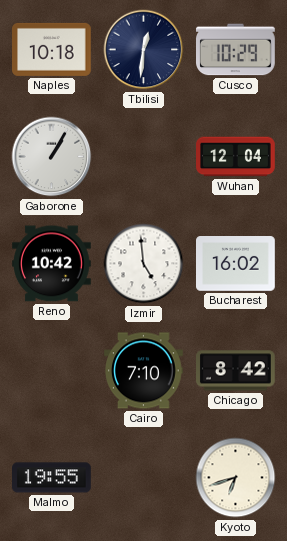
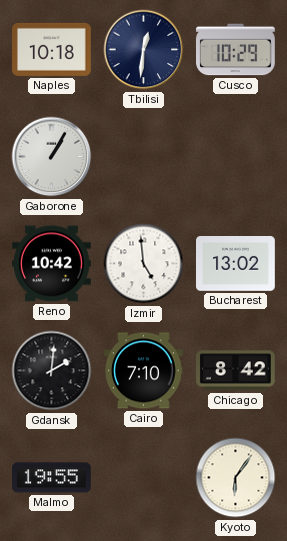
Wuhan: 12:04 -> none
Bucharest: 16:02 -> 13:02
Gdansk: none -> 2:01
Kyoto: 6:42 -> 6:06
